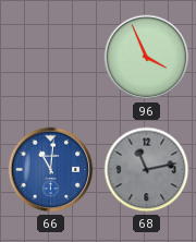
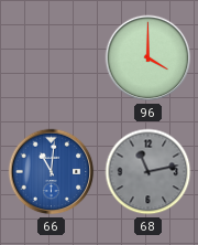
96: 3:56 -> 4:00
